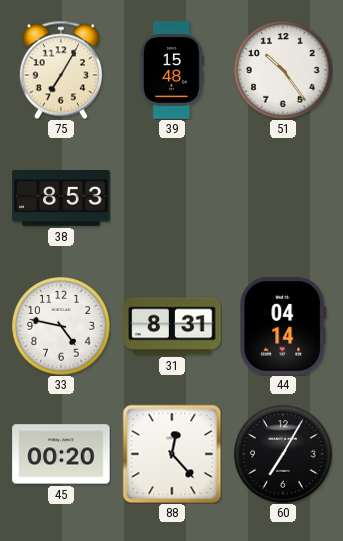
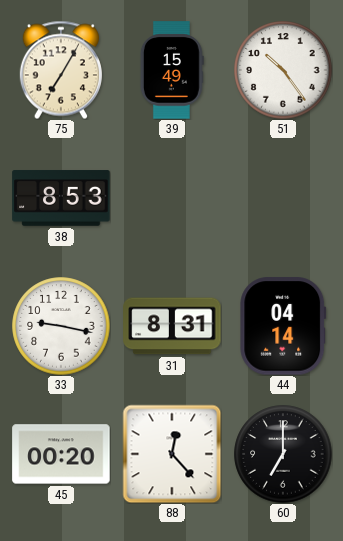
39: 15:48 -> 15:49
33: 4:47 -> 9:17
60: 7:05 -> 7:00
